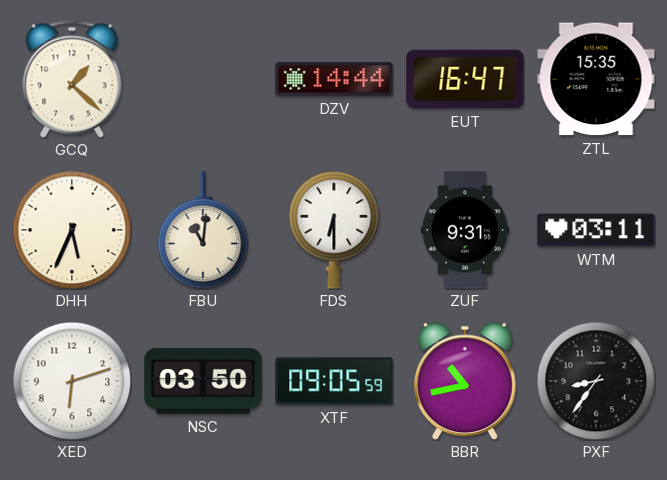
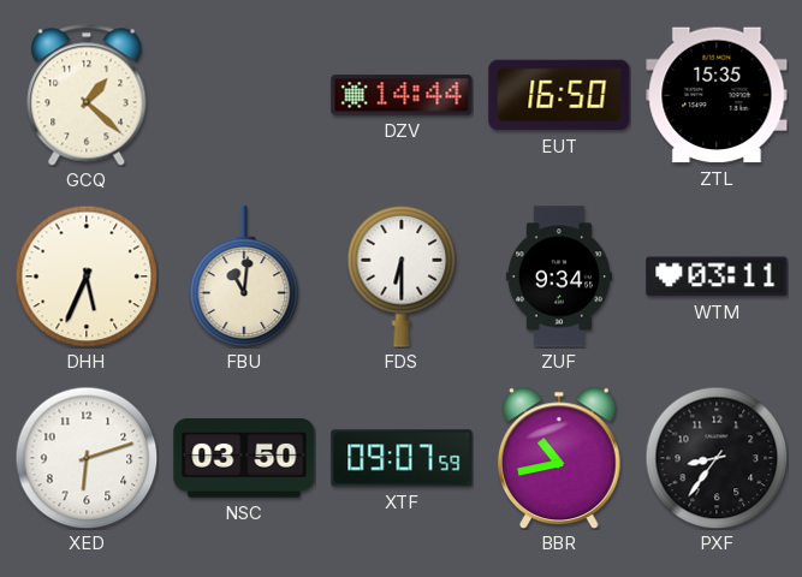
EUT: 16:47 -> 16:50
ZUF: 9:31 -> 9:34
XTF: 09:05 -> 09:07
